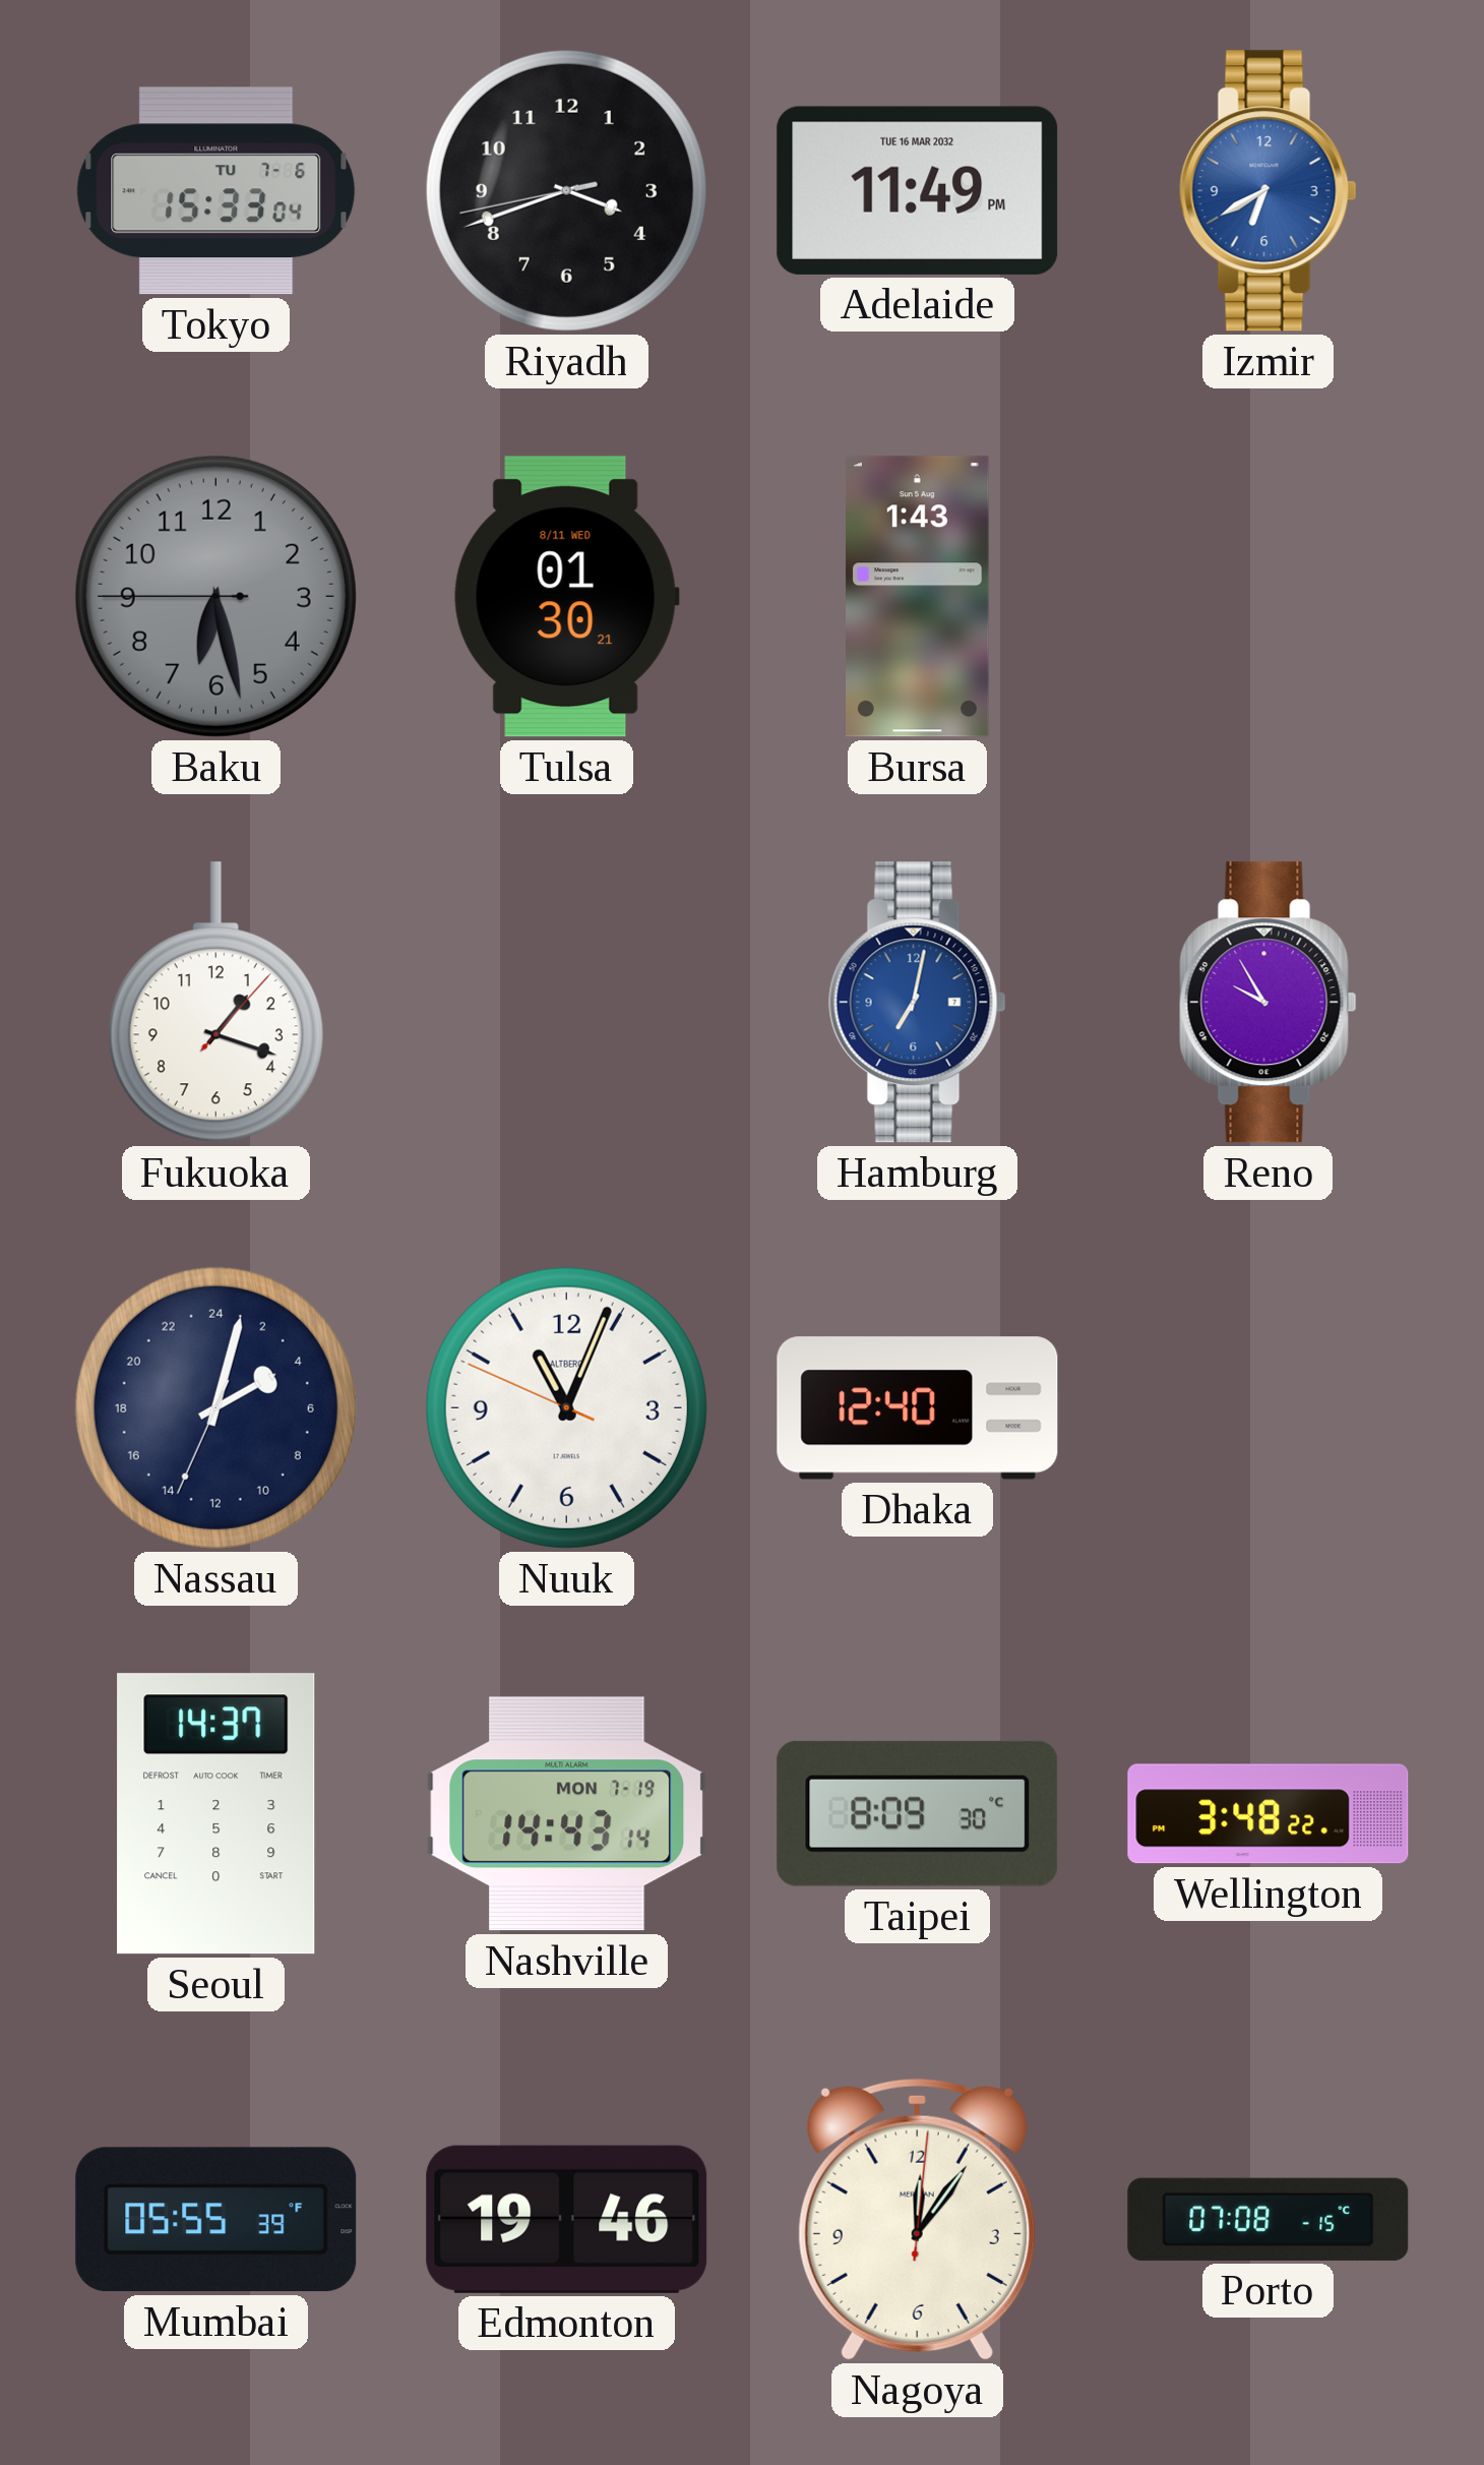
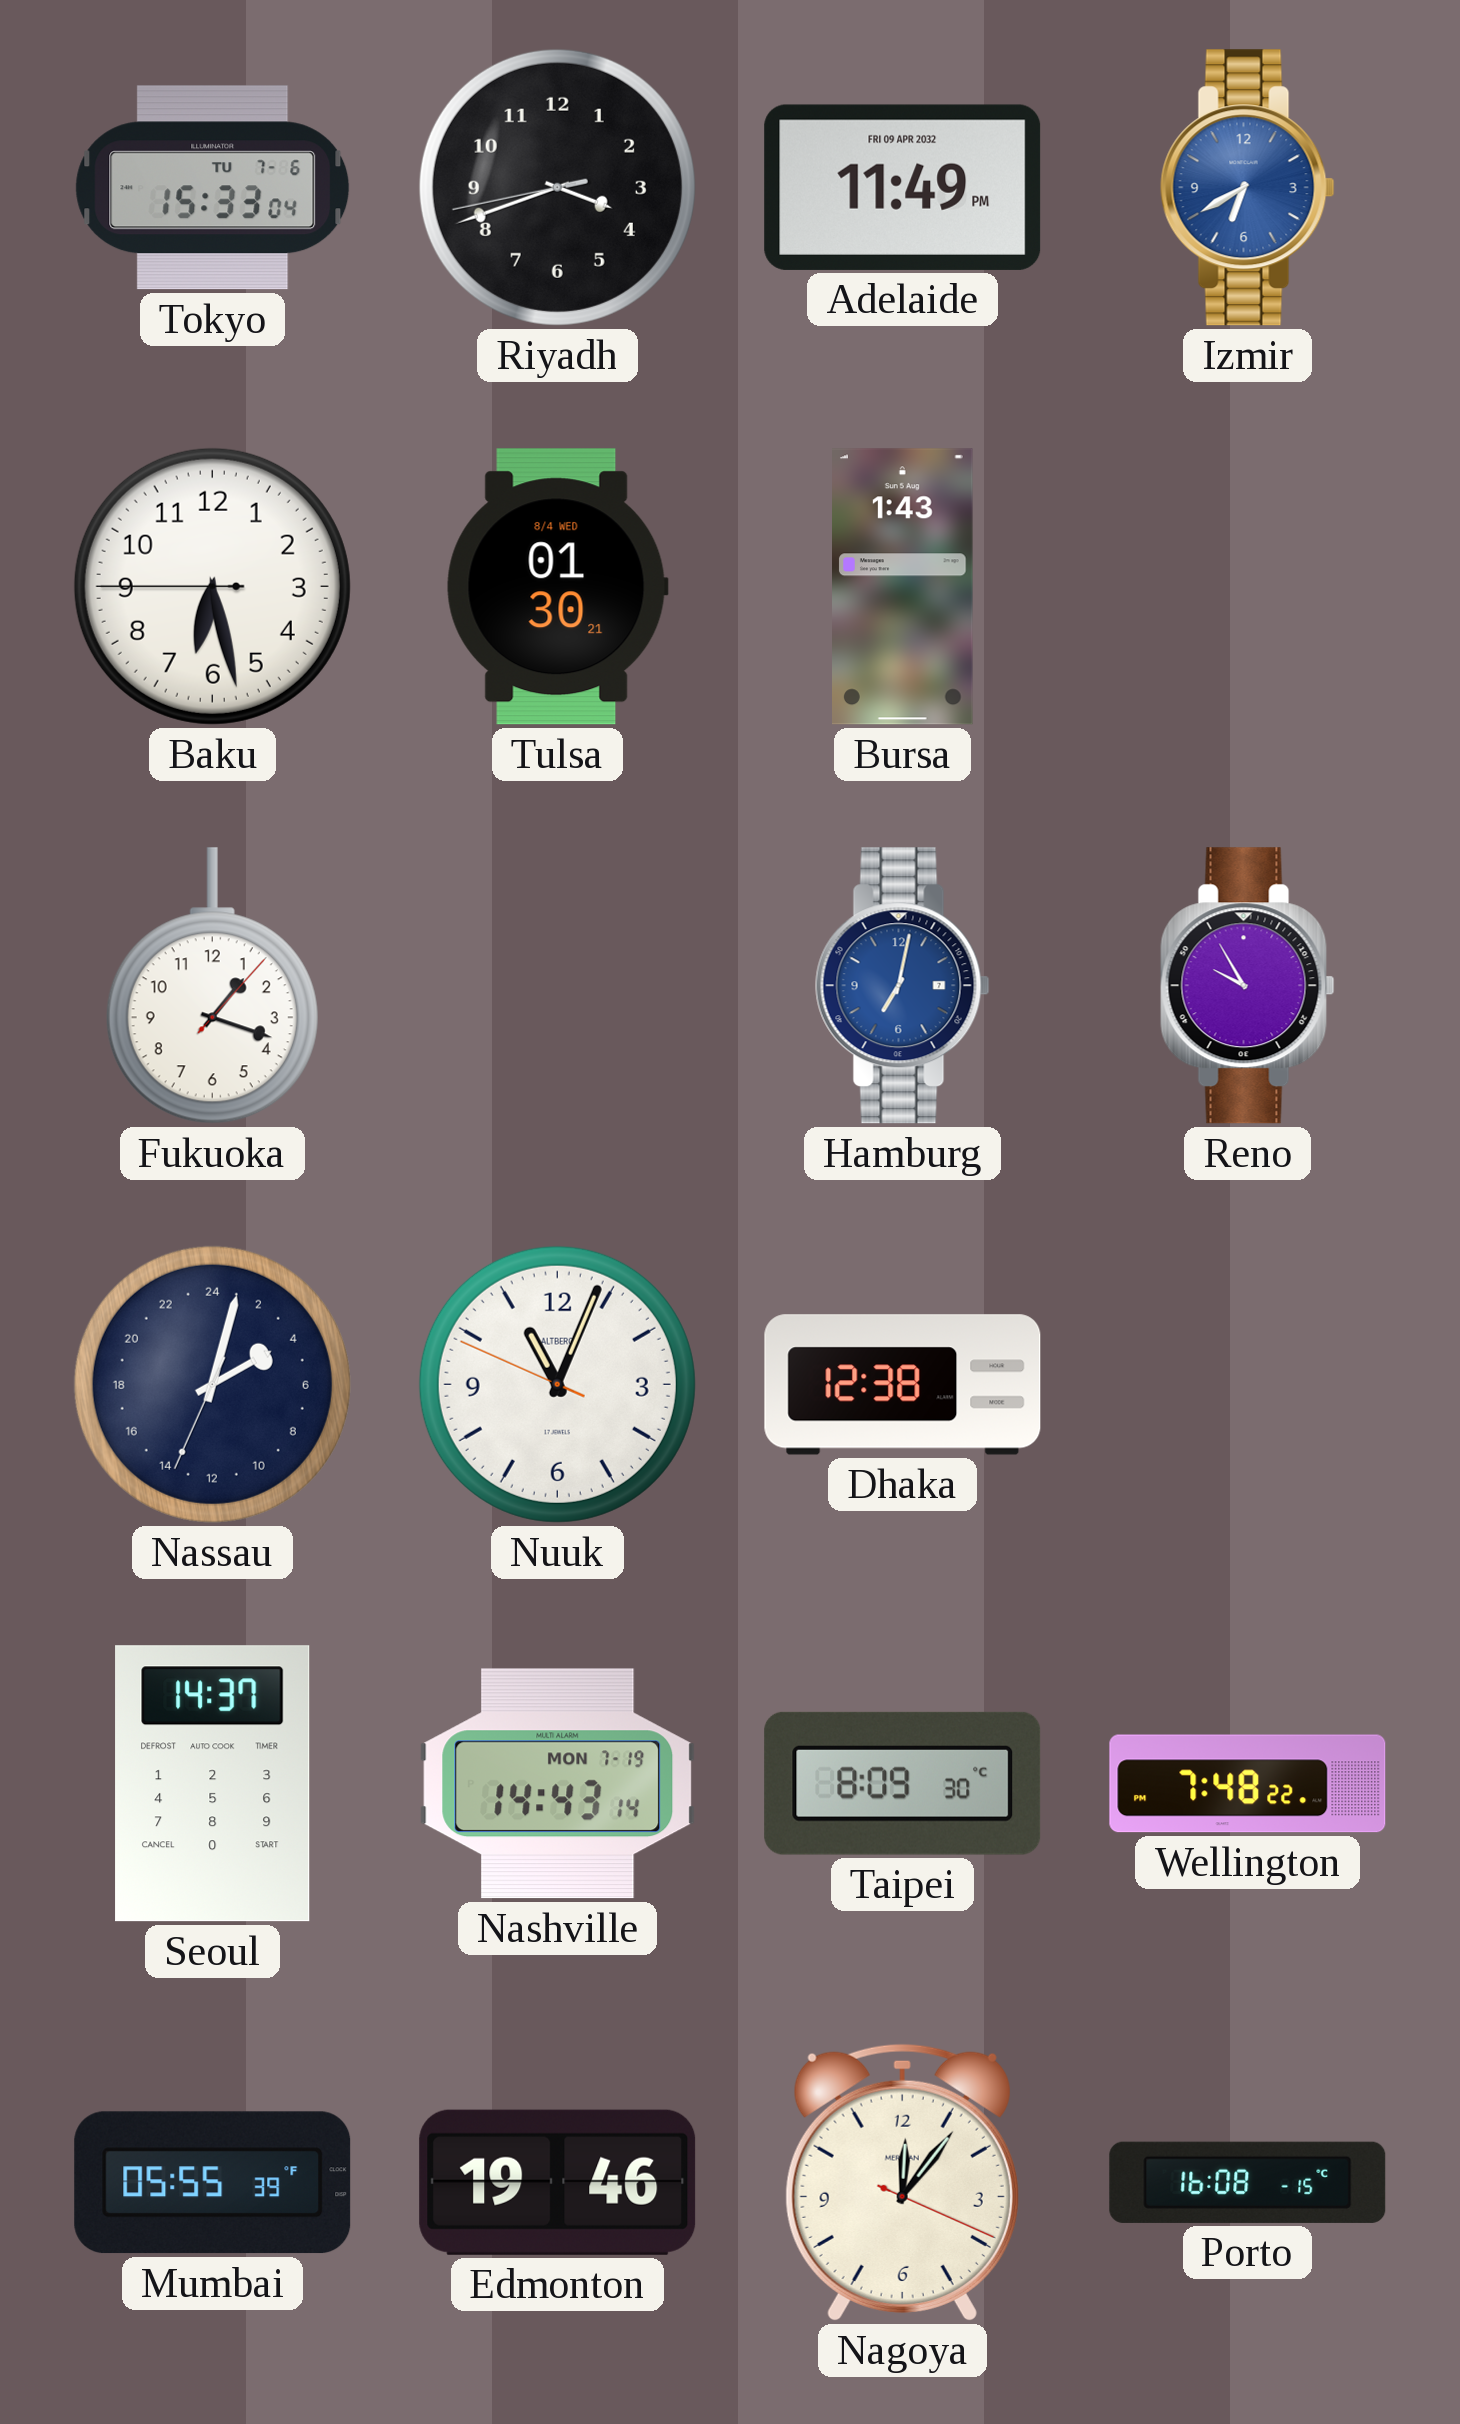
Adelaide date: TUE 16 MAR 2032 -> FRI 09 APR 2032
Baku dial: grey -> white
Tulsa date: 8/11 WED -> 8/4 WED
Dhaka: 12:40 -> 12:38
Wellington: 3:48 -> 7:48
Nagoya: 12:06:01 -> 12:06:19
Porto: 07:08 -> 16:08
